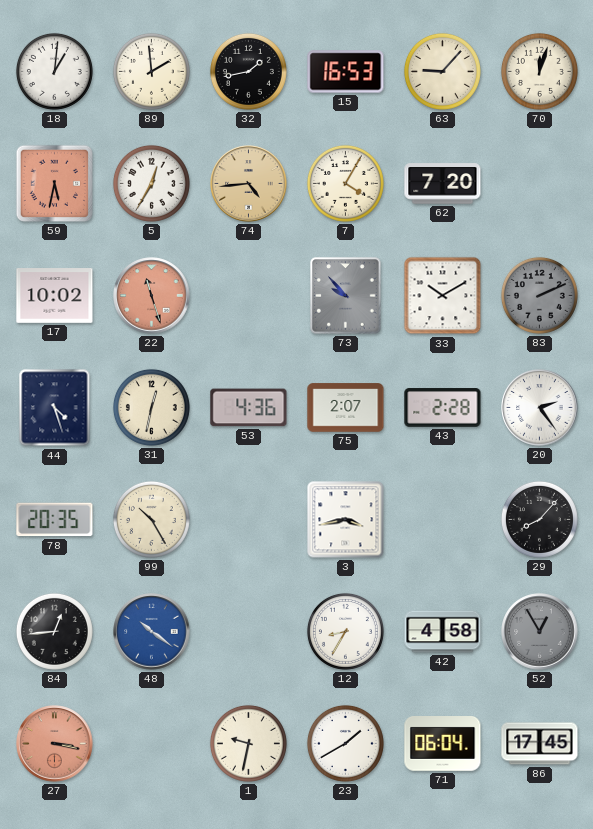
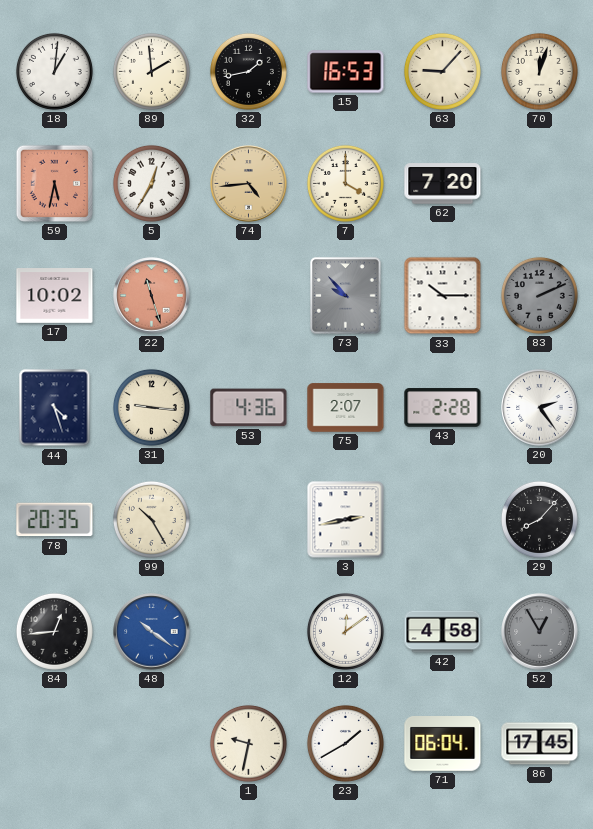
7: 4:05 -> 4:00
33: 10:10 -> 10:15
31: 12:32 -> 9:16
3: 3:43 -> 2:43
12: 8:35 -> 12:09
27: 3:17 -> none
